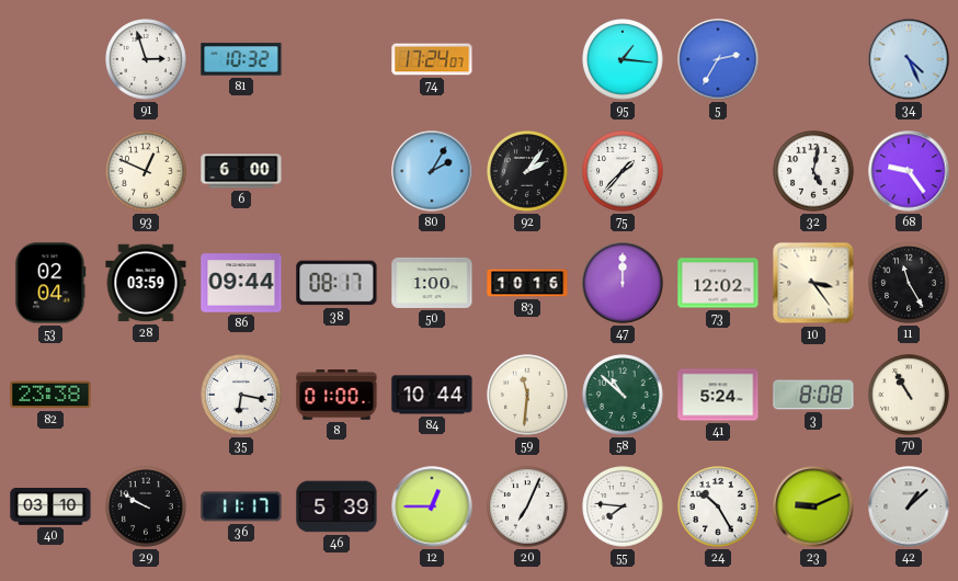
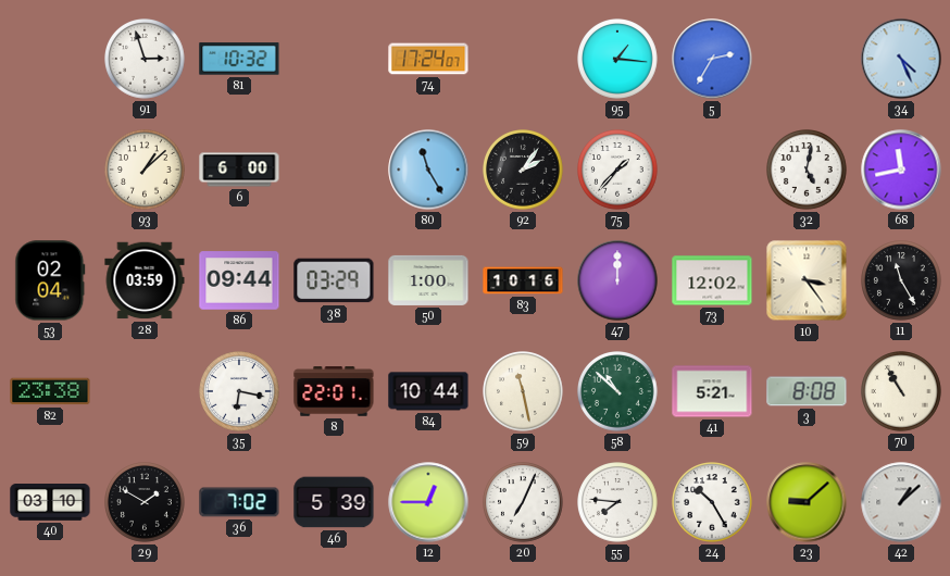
93: 12:49 -> 1:08
80: 2:05 -> 11:25
68: 9:24 -> 11:43
38: 08:17 -> 03:29
8: 01:00 -> 22:01
59: 11:31 -> 11:28
41: 5:24 -> 5:21
29: 9:50 -> 1:50
36: 11:17 -> 7:02
23: 9:11 -> 9:08
